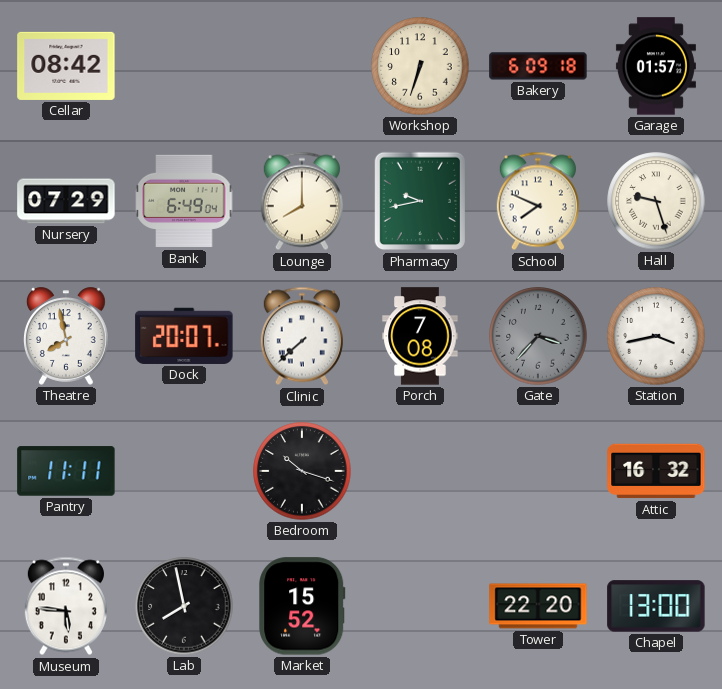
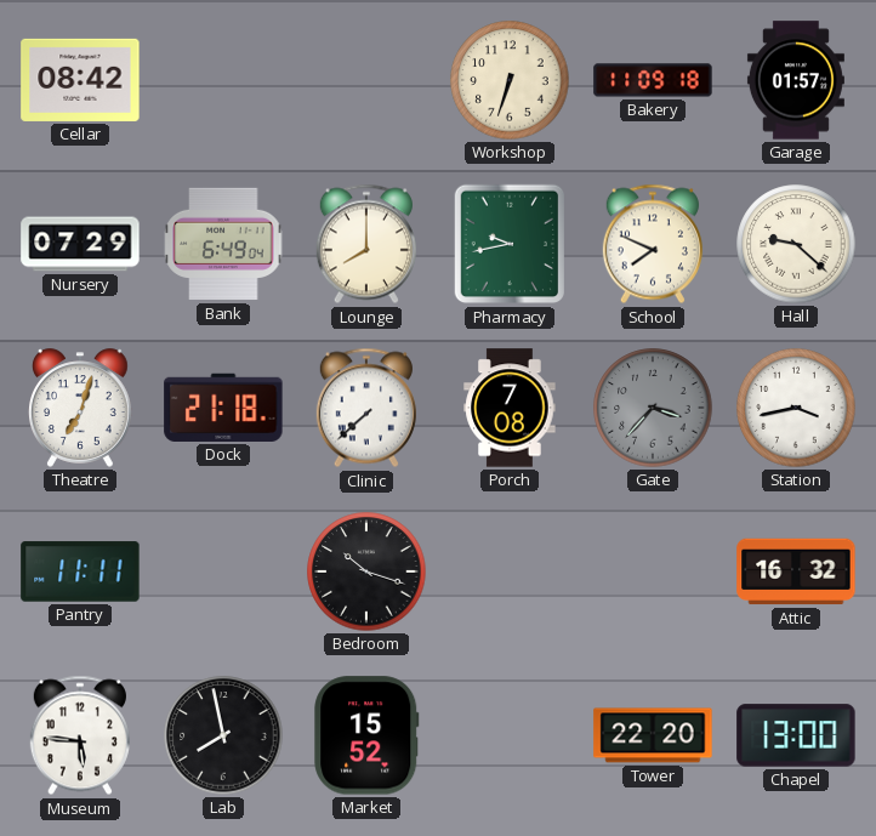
Bakery: 6:09 -> 11:09
Hall: 9:27 -> 9:22
Theatre: 7:58 -> 7:03
Dock: 20:07 -> 21:18
